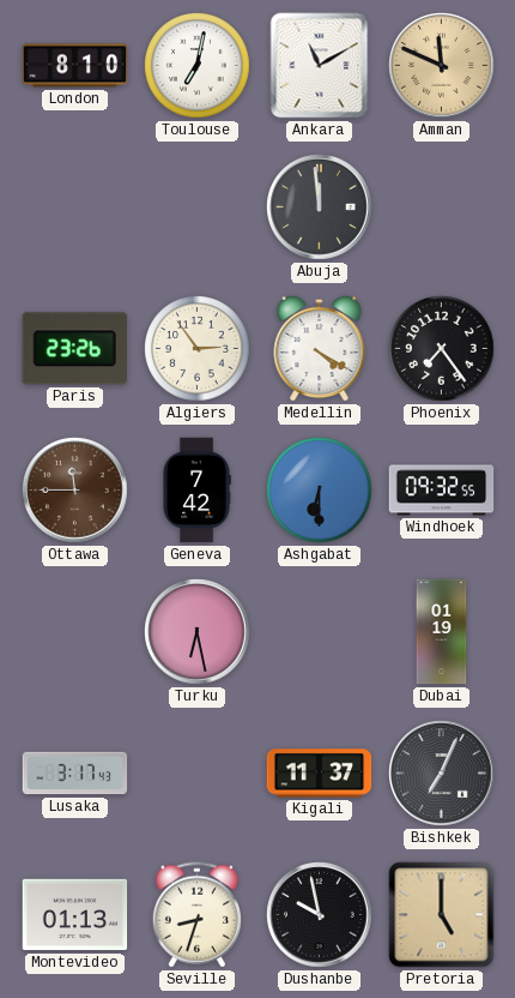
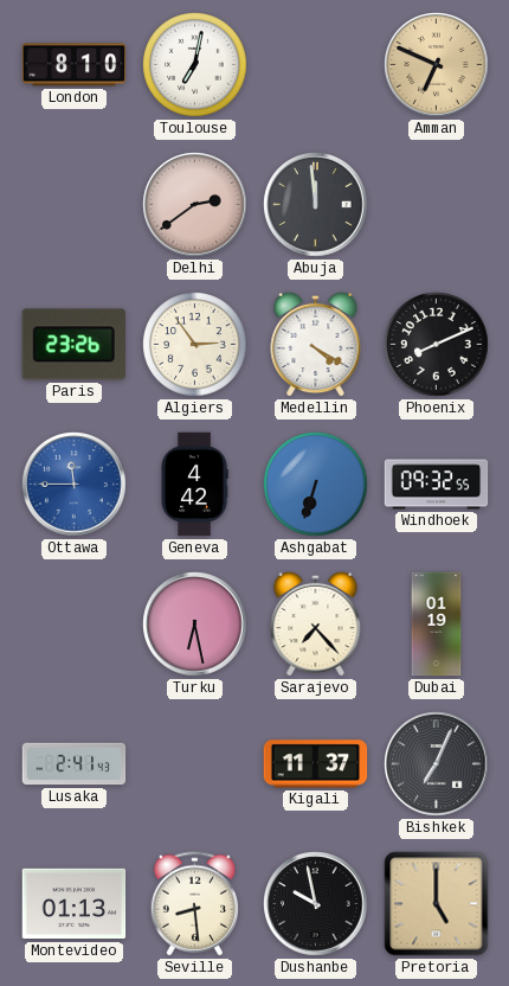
Ankara: 11:10 -> none
Amman: 11:49 -> 6:49
Delhi: none -> 2:39
Phoenix: 7:24 -> 8:11
Ottawa dial: brown -> blue
Geneva: 7:42 -> 4:42
Ashgabat: 6:30 -> 6:33
Sarajevo: none -> 7:23
Lusaka: 3:17 -> 2:41
Seville: 8:33 -> 8:29
